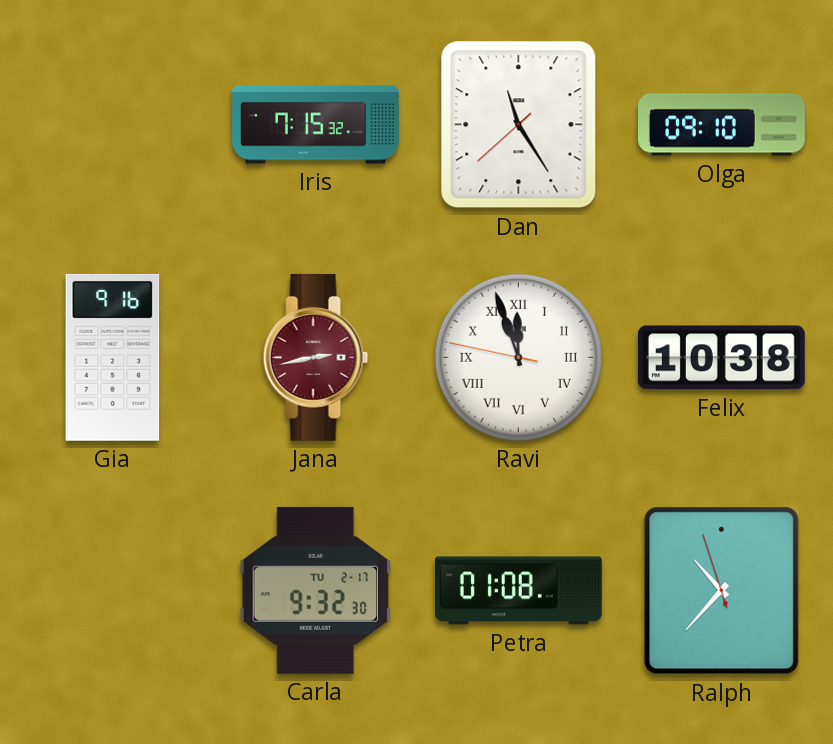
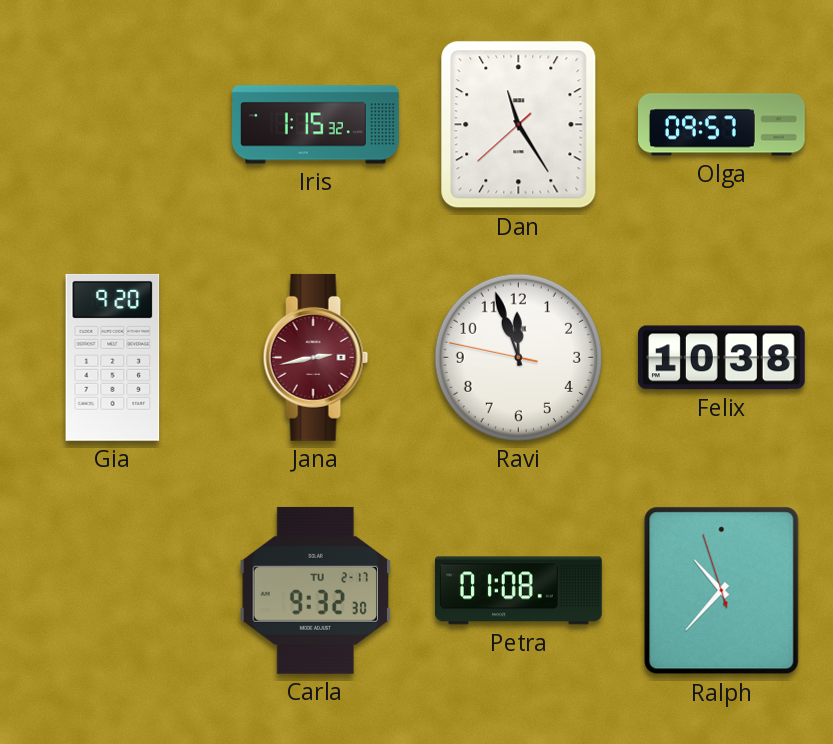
Iris: 7:15 -> 1:15
Olga: 09:10 -> 09:57
Gia: 9:16 -> 9:20
Ravi numerals: Roman -> Arabic
